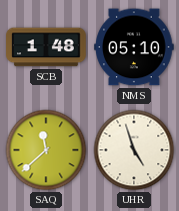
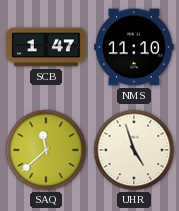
SCB: 1:48 -> 1:47
NMS: 05:10 -> 11:10
